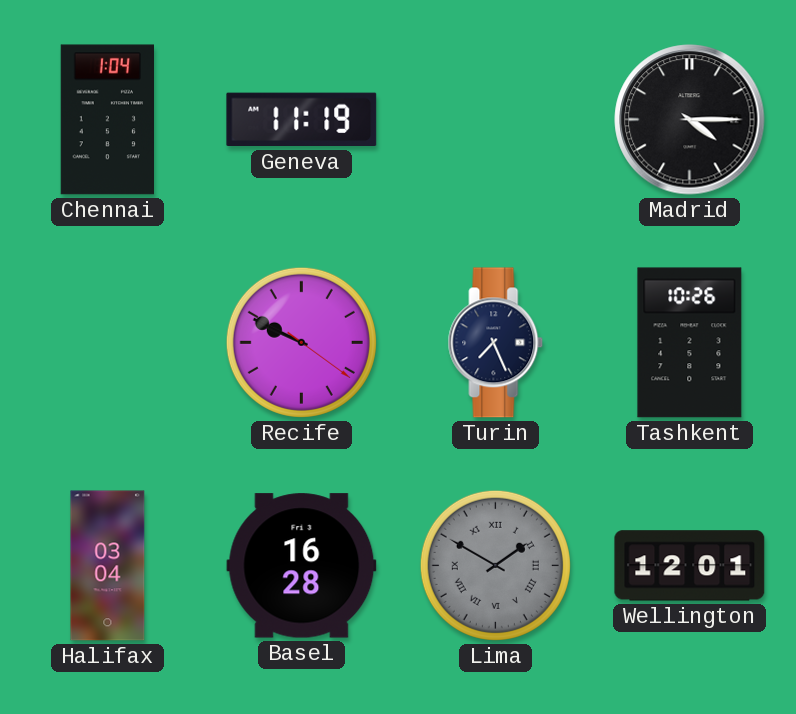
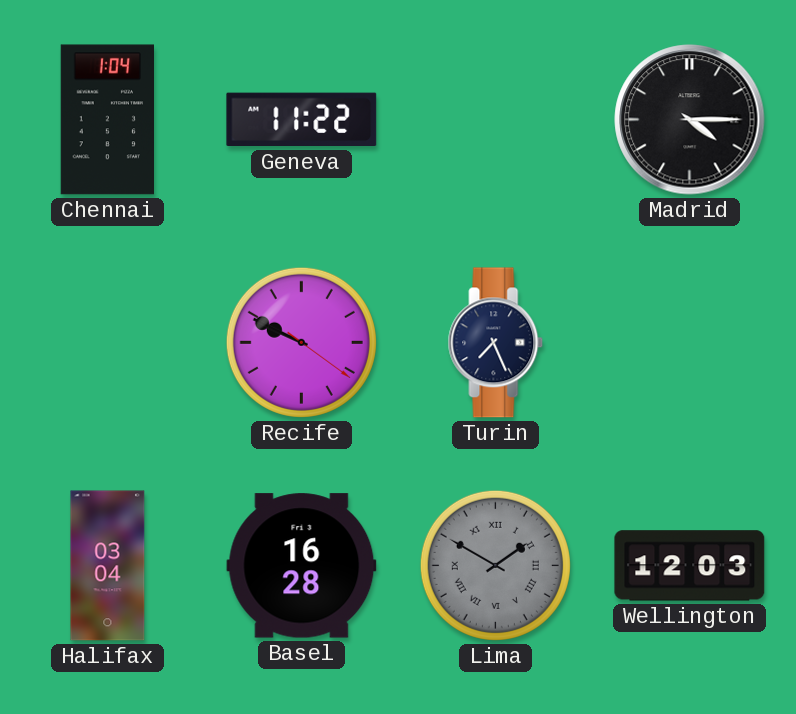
Geneva: 11:19 -> 11:22
Tashkent: 10:26 -> none
Wellington: 12:01 -> 12:03
